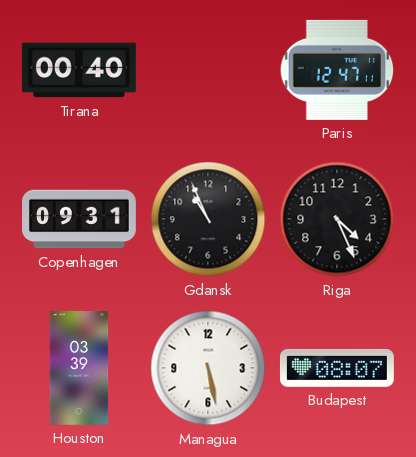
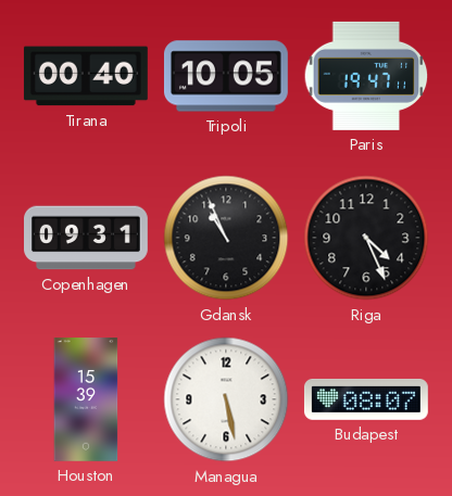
Tripoli: none -> 10:05
Paris: 12:47 -> 19:47
Houston: 03:39 -> 15:39
